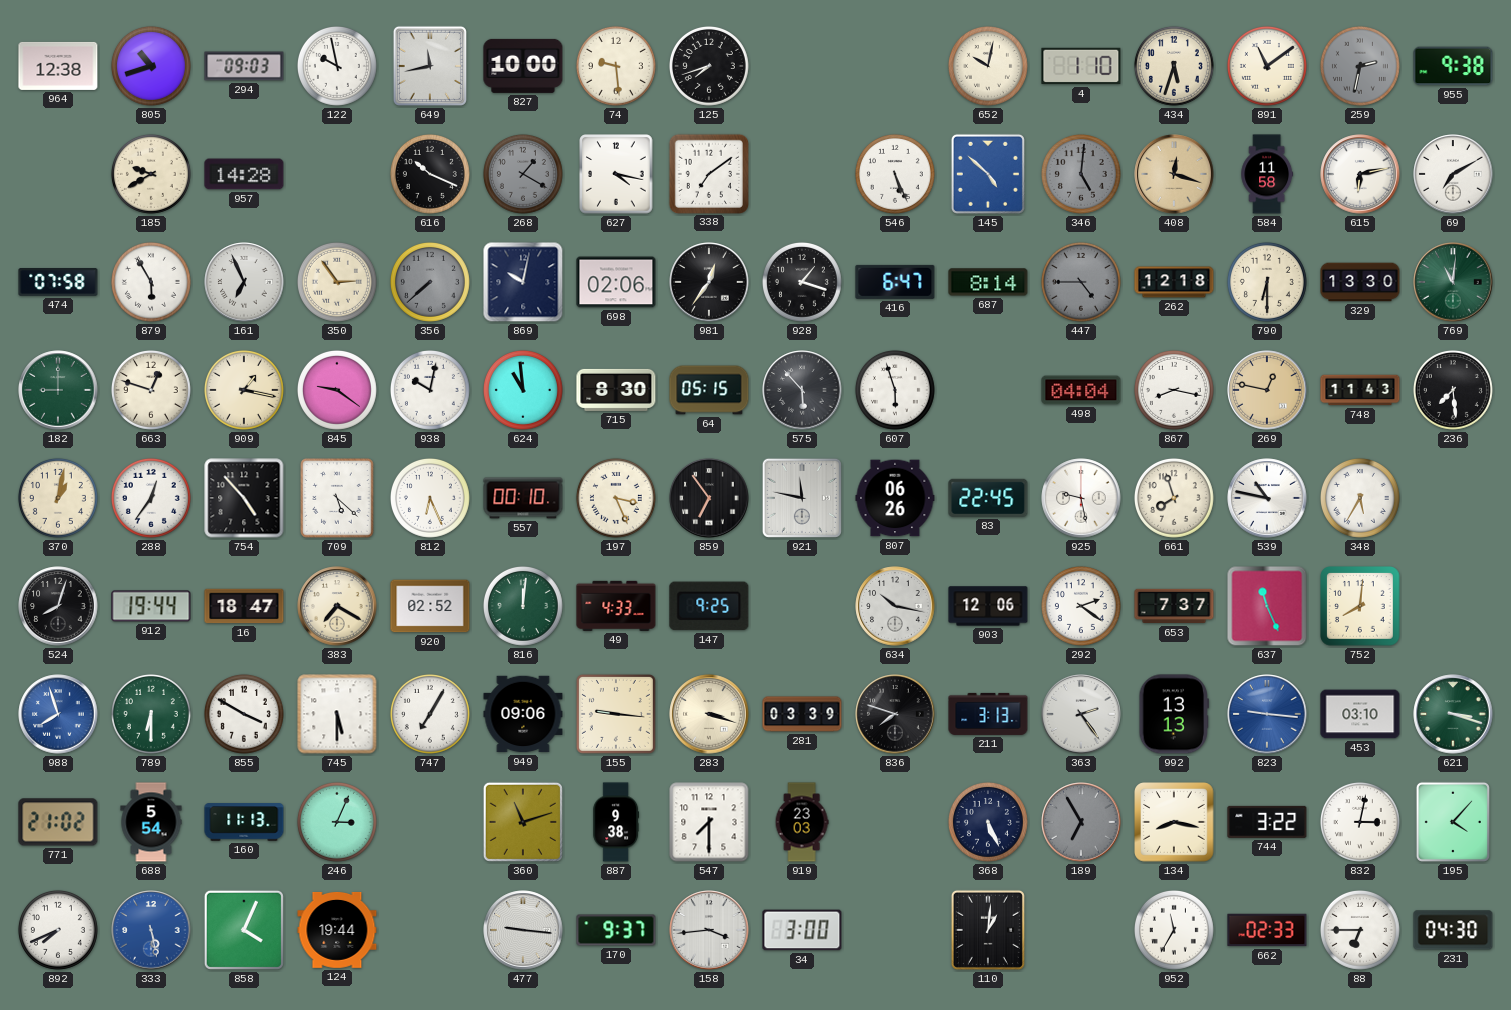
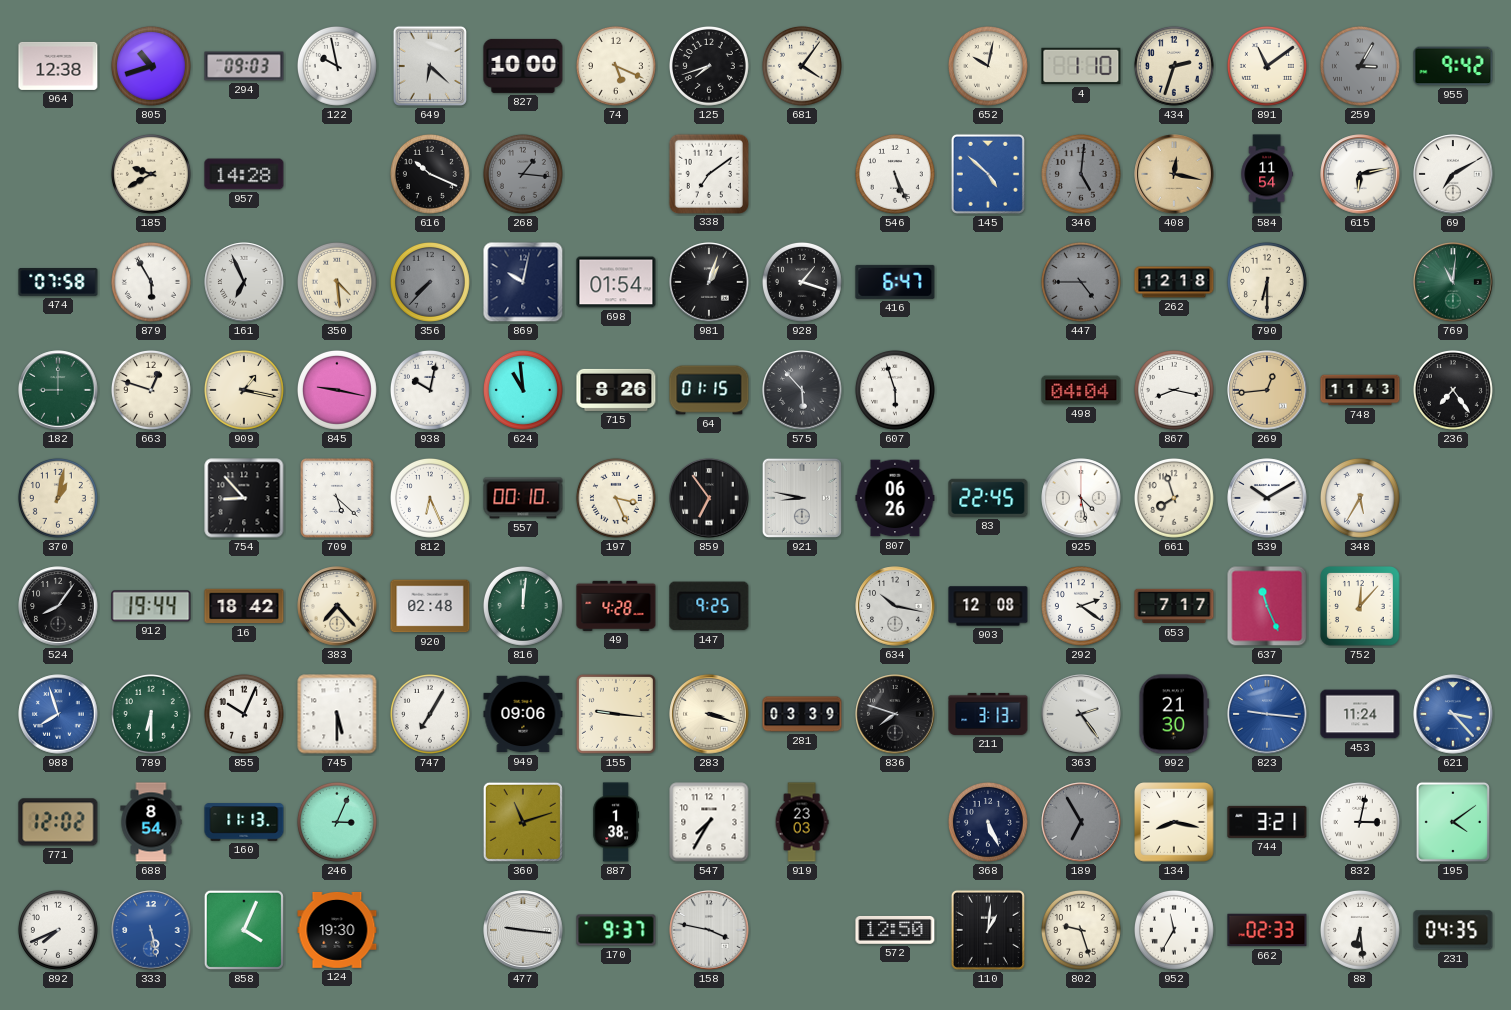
649: 11:43 -> 6:22
74: 9:29 -> 5:19
681: none -> 4:06
434: 5:33 -> 2:33
259: 2:32 -> 3:05
955: 9:38 -> 9:42
268: 1:20 -> 1:16
627: 4:17 -> none
408: 12:18 -> 12:17
584: 11:58 -> 11:54
350: 2:54 -> 4:29
356: 7:38 -> 7:37
698: 02:06 -> 01:54
981: 12:36 -> 1:03
687: 8:14 -> none
329: 13:30 -> none
845: 9:21 -> 9:17
715: 8:30 -> 8:26
64: 05:15 -> 01:15
269: 12:47 -> 12:44
236: 7:29 -> 7:24
288: 12:36 -> none
754: 4:53 -> 8:53
921: 11:47 -> 8:47
925: 9:28 -> 4:28
539: 10:47 -> 10:10
524: 8:03 -> 8:06
16: 18:47 -> 18:42
383: 7:20 -> 7:23
920: 02:52 -> 02:48
49: 4:33 -> 4:28
903: 12:06 -> 12:08
653: 7:37 -> 7:17
752: 8:01 -> 12:07
855: 3:50 -> 10:04
992: 13:13 -> 21:30
453: 03:10 -> 11:24
621: 3:18 -> 3:23
621 dial: green -> blue
771: 21:02 -> 12:02
688: 5:54 -> 8:54
887: 9:38 -> 1:38
547: 7:30 -> 7:35
744: 3:22 -> 3:21
195: 4:07 -> 4:09
124: 19:44 -> 19:30
158: 3:44 -> 3:47
34: 3:00 -> none
572: none -> 12:50
802: none -> 9:27
88: 6:45 -> 6:29
231: 04:30 -> 04:35
